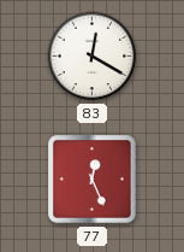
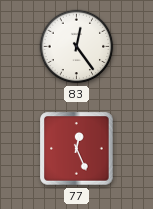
83: 12:20 -> 12:24
